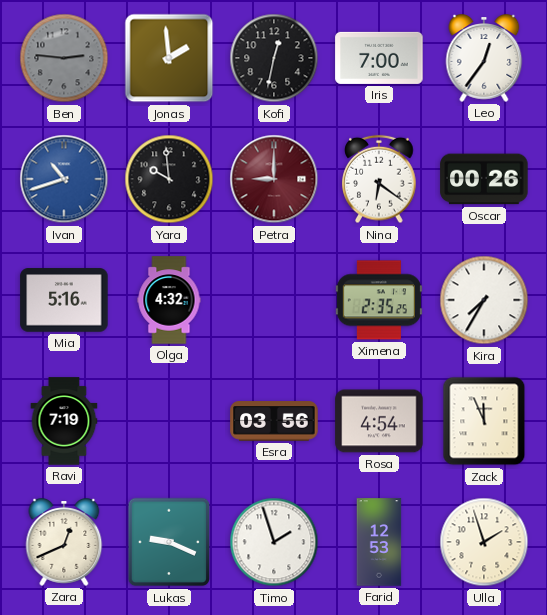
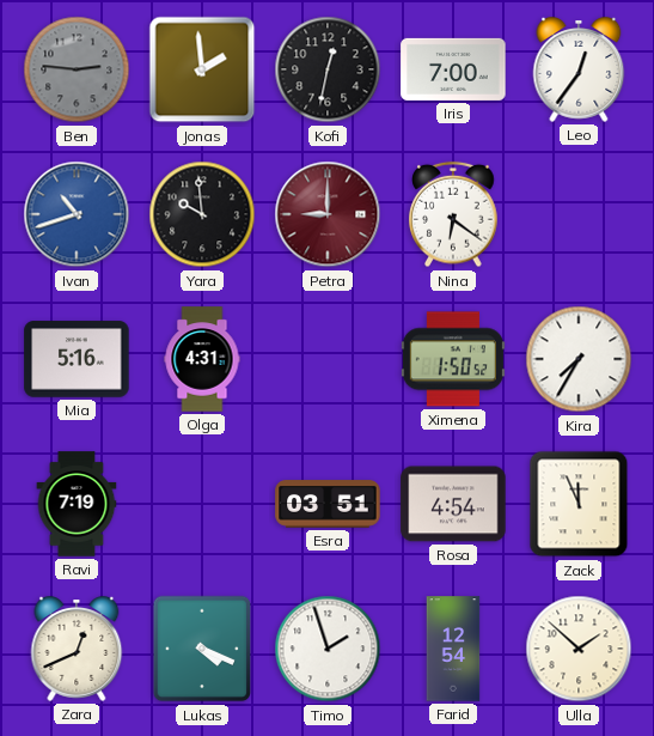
Oscar: 00:26 -> none
Olga: 4:32 -> 4:31
Ximena: 2:35 -> 1:50
Esra: 03:56 -> 03:51
Lukas: 9:19 -> 4:19
Farid: 12:53 -> 12:54
Ulla: 1:57 -> 1:52
